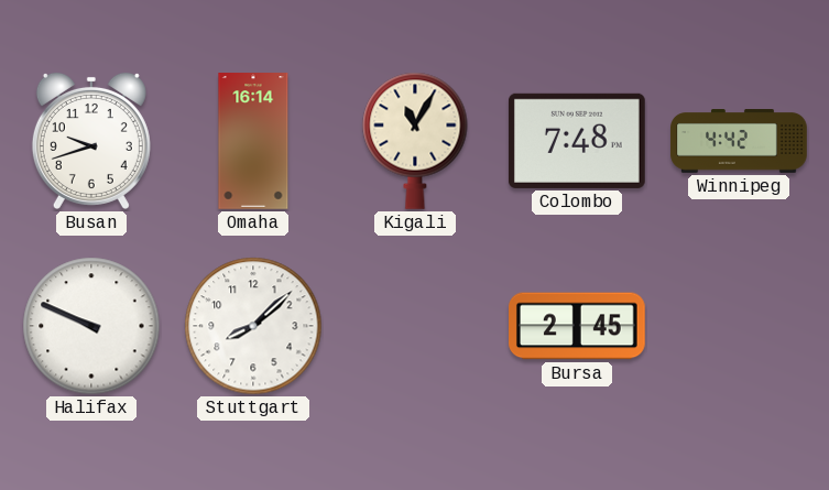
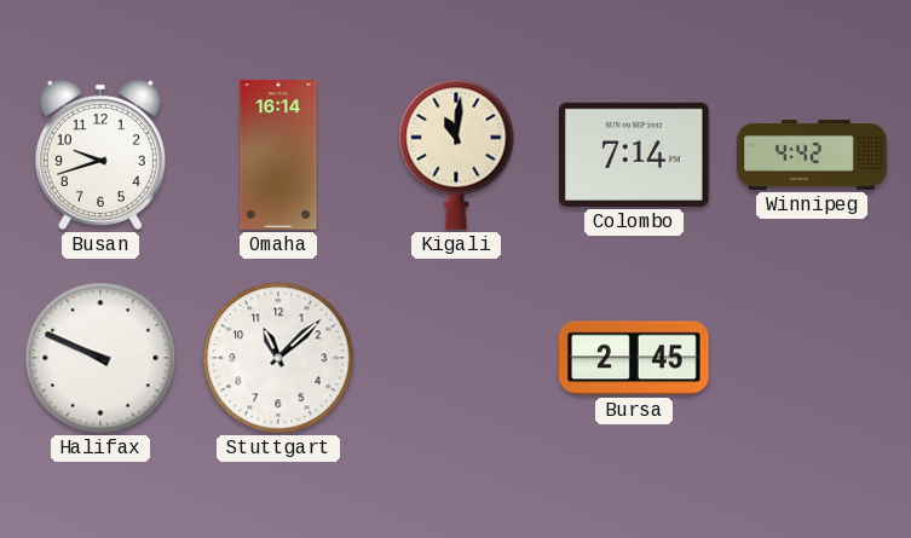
Kigali: 11:05 -> 11:01
Colombo: 7:48 -> 7:14
Stuttgart: 8:08 -> 11:08
